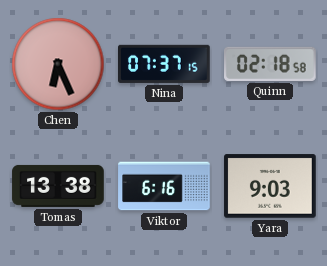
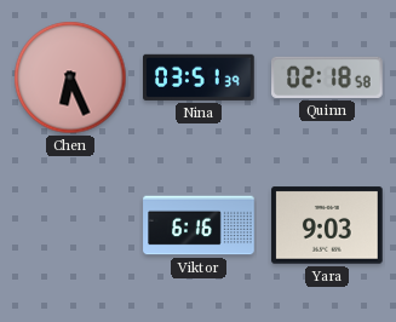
Nina: 07:37 -> 03:51
Tomas: 13:38 -> none
